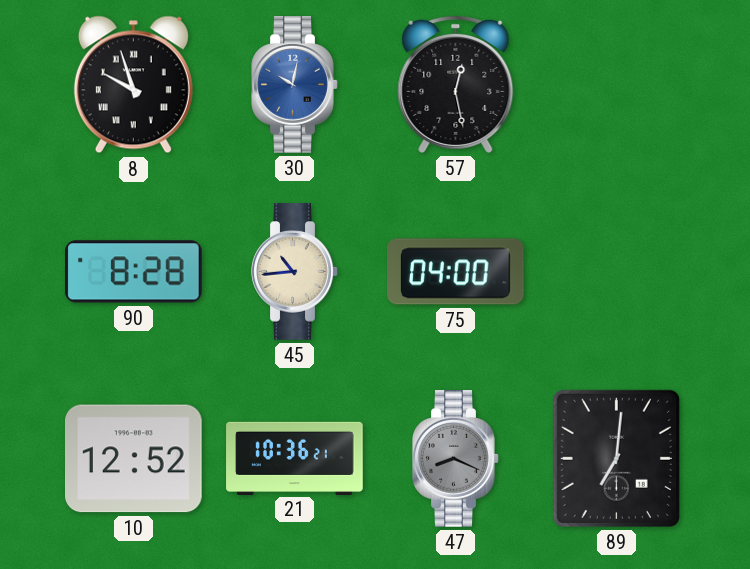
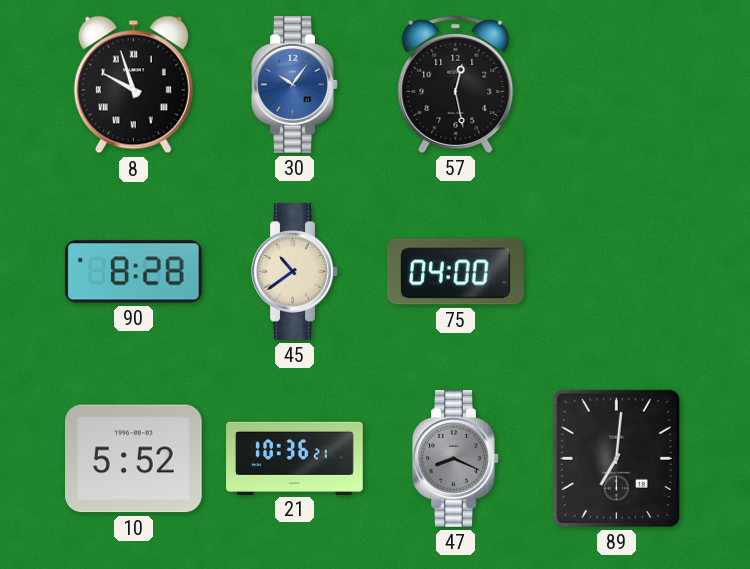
30: 10:02 -> 10:06
45: 10:44 -> 10:39
10: 12:52 -> 5:52
